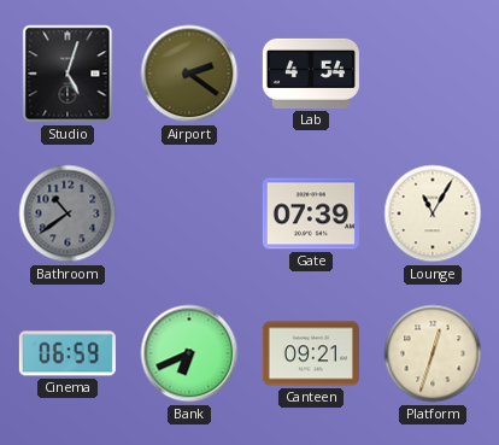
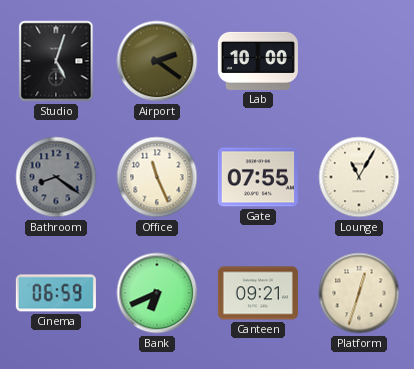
Lab: 4:54 -> 10:00
Bathroom: 10:39 -> 8:21
Office: none -> 11:26
Gate: 07:39 -> 07:55
